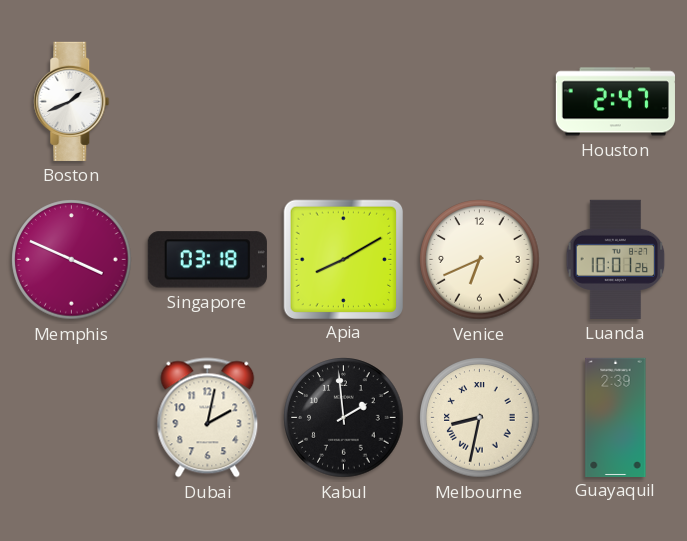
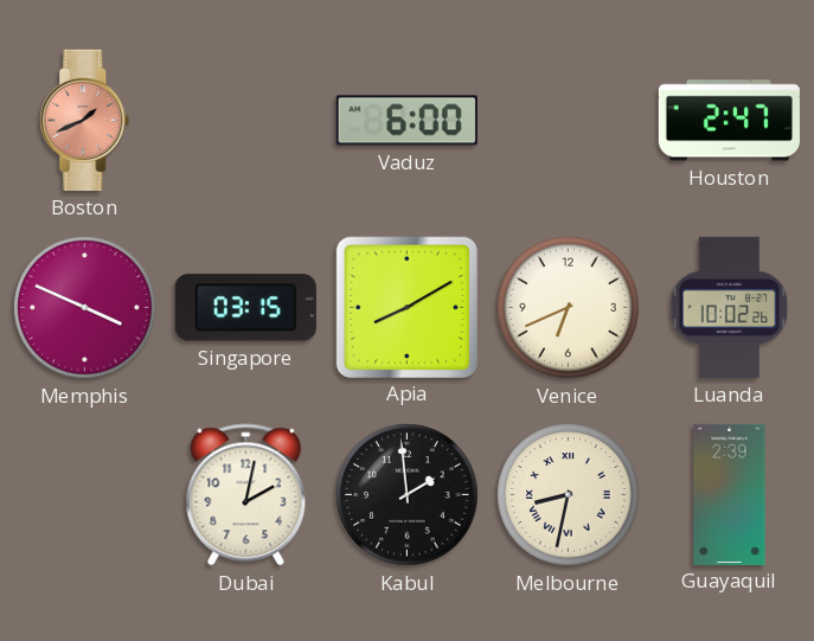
Boston dial: white -> salmon
Vaduz: none -> 6:00
Singapore: 03:18 -> 03:15
Luanda: 10:01 -> 10:02
